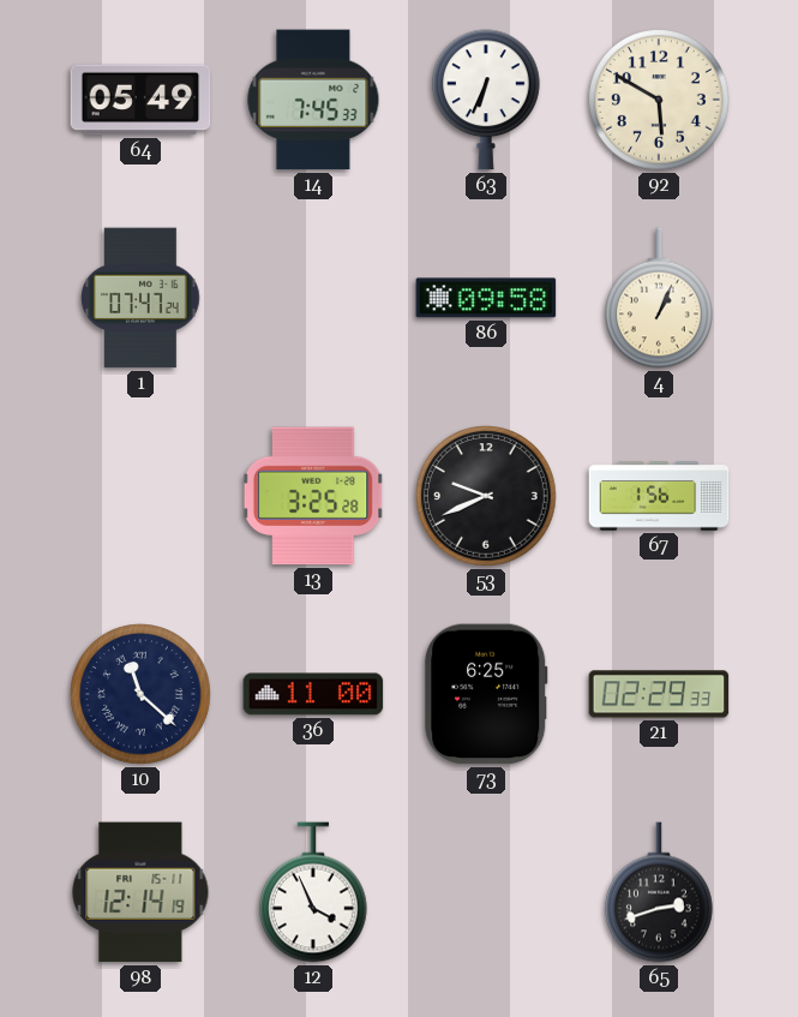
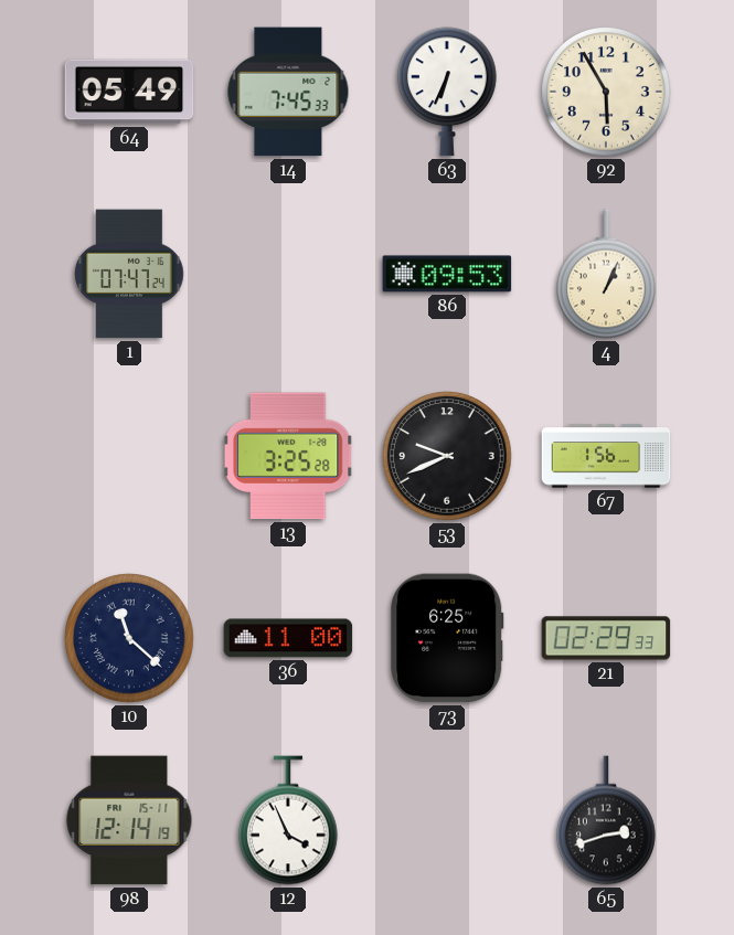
92: 5:50 -> 5:55
86: 09:58 -> 09:53
